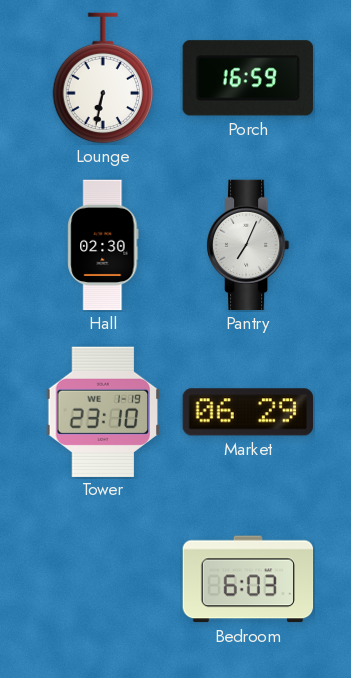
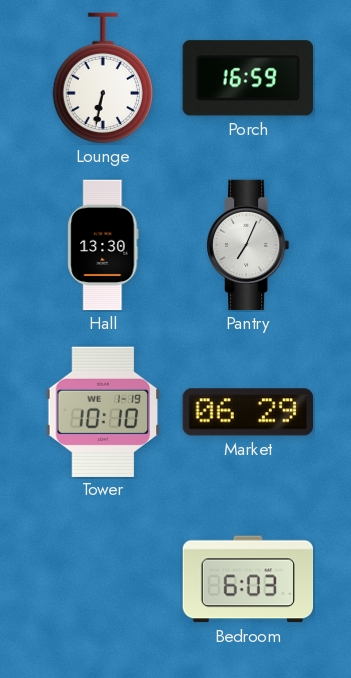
Hall: 02:30 -> 13:30
Tower: 23:10 -> 10:10
